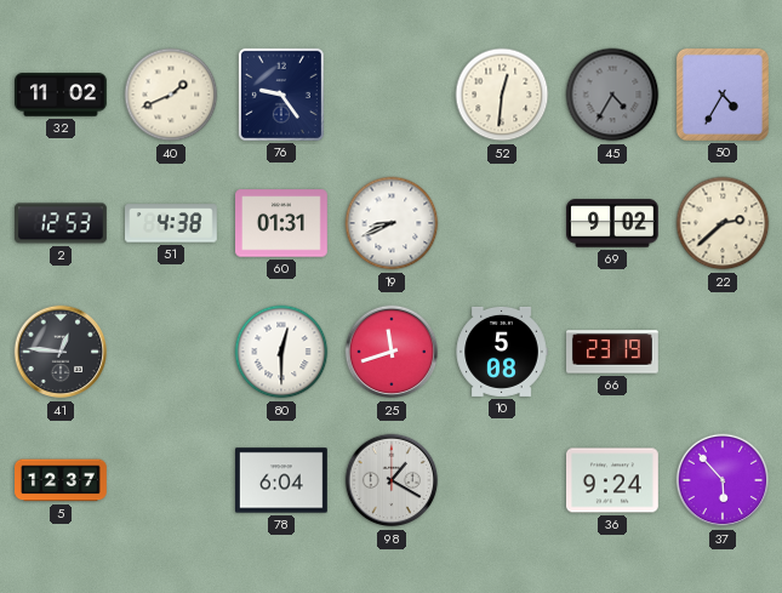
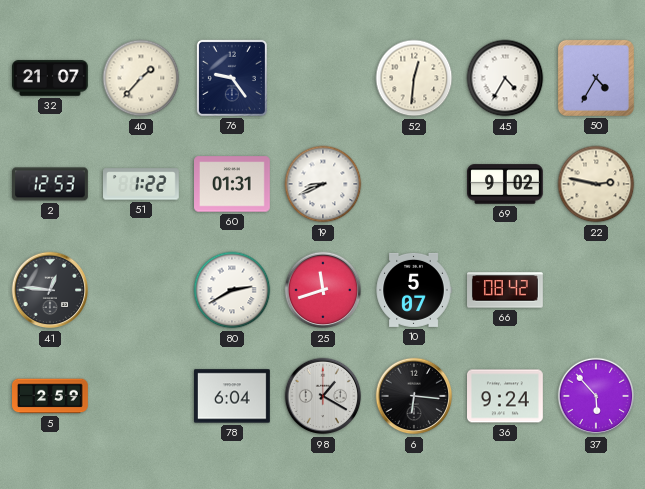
32: 11:02 -> 21:07
40: 1:41 -> 1:37
45 dial: grey -> white
51: 4:38 -> 1:22
22: 2:38 -> 2:47
80: 12:30 -> 2:40
10: 5:08 -> 5:07
66: 23:19 -> 08:42
5: 12:37 -> 2:59
6: none -> 6:16
